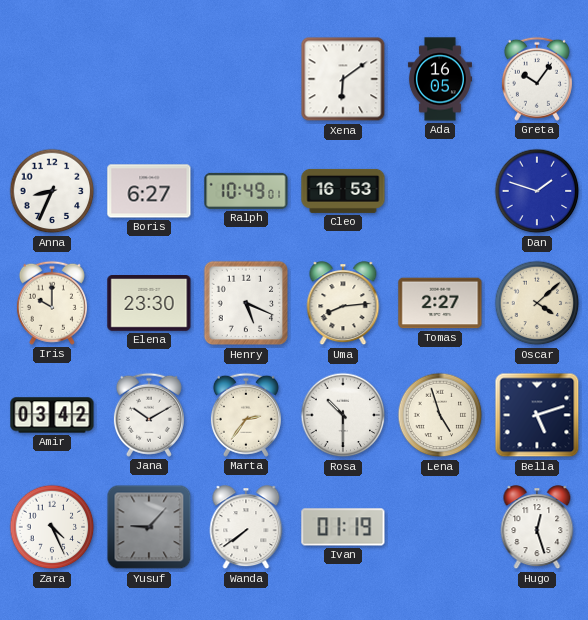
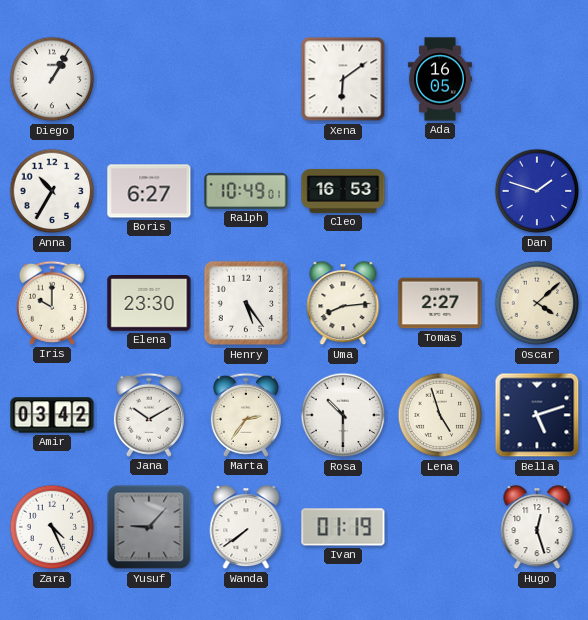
Diego: none -> 1:05
Greta: 10:06 -> none
Anna: 8:34 -> 10:35
Henry: 5:19 -> 5:24
